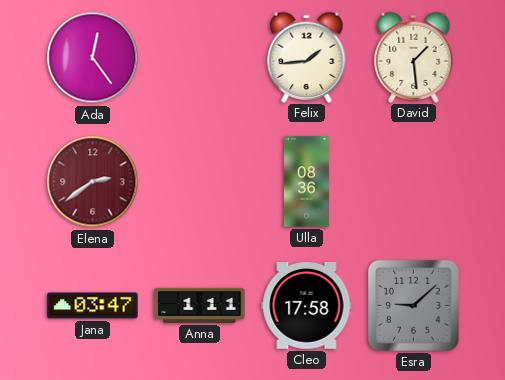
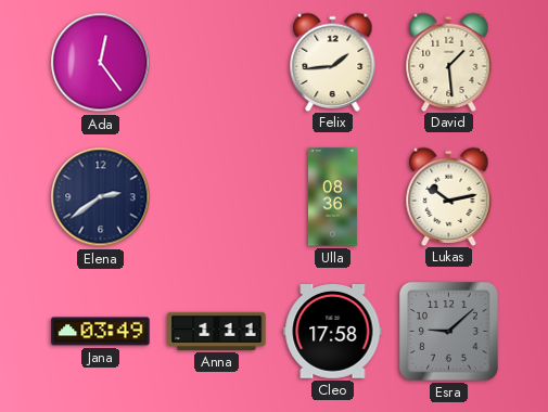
Elena dial: burgundy -> navy
Lukas: none -> 10:13
Jana: 03:47 -> 03:49
